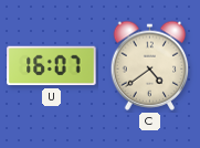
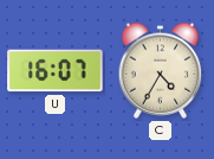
C: 4:39 -> 4:35
